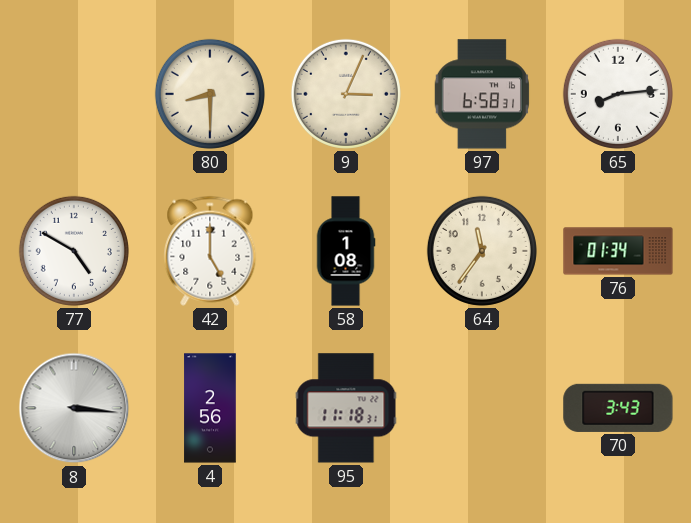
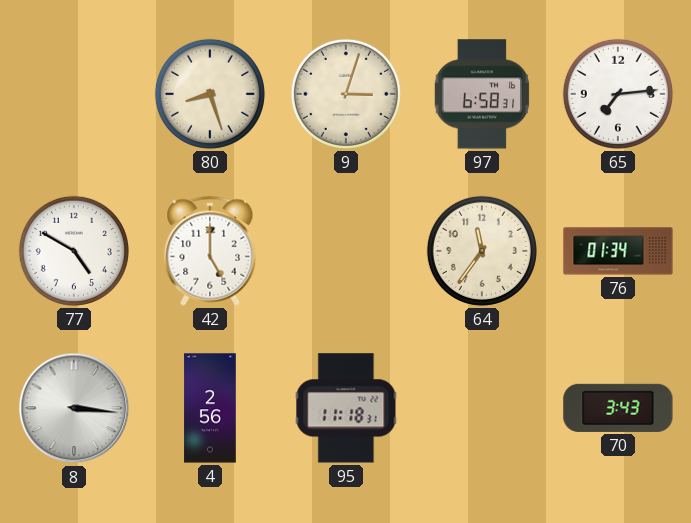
80: 8:30 -> 8:27
9: 3:04 -> 3:03
65: 8:14 -> 7:14
58: 1:08 -> none
